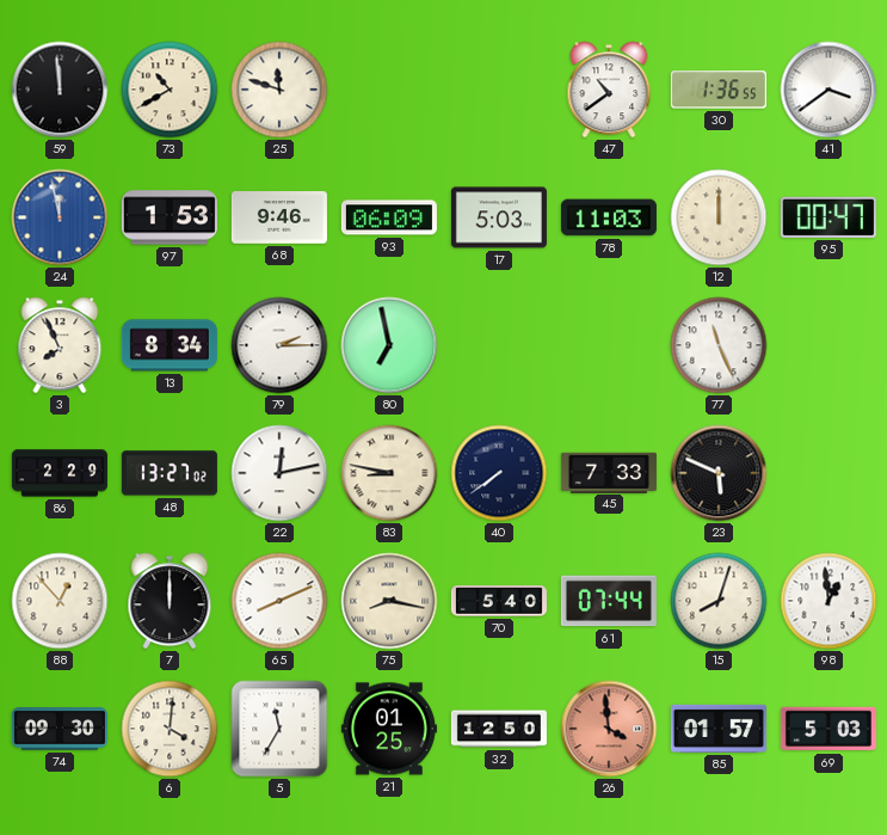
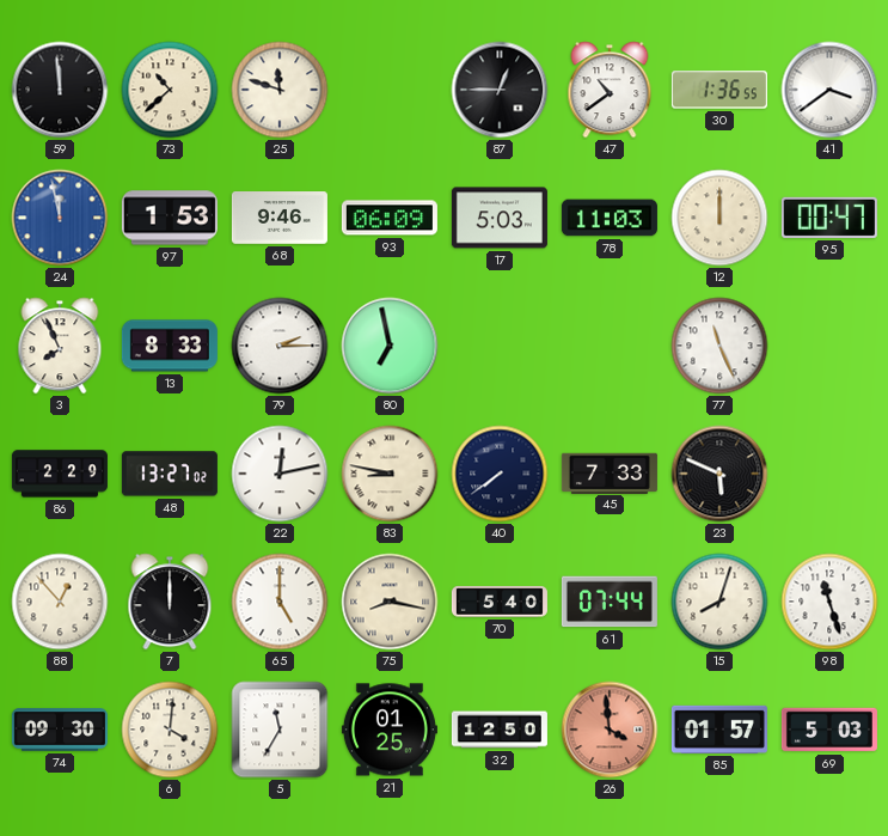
73: 10:40 -> 10:38
87: none -> 12:45
13: 8:34 -> 8:33
65: 8:11 -> 5:00
98: 12:59 -> 11:27
